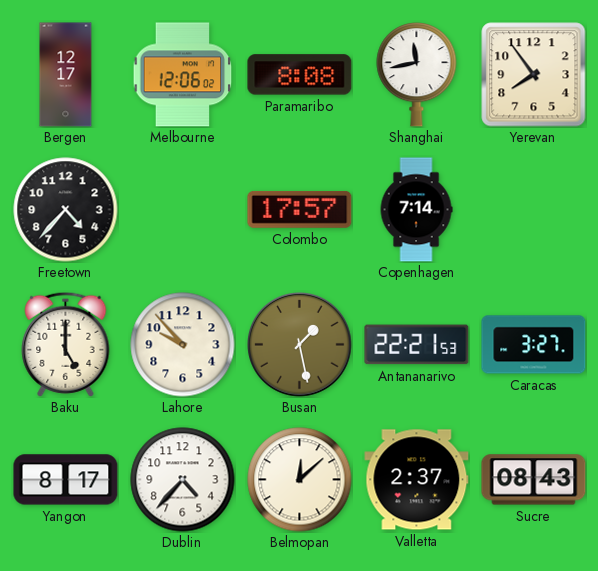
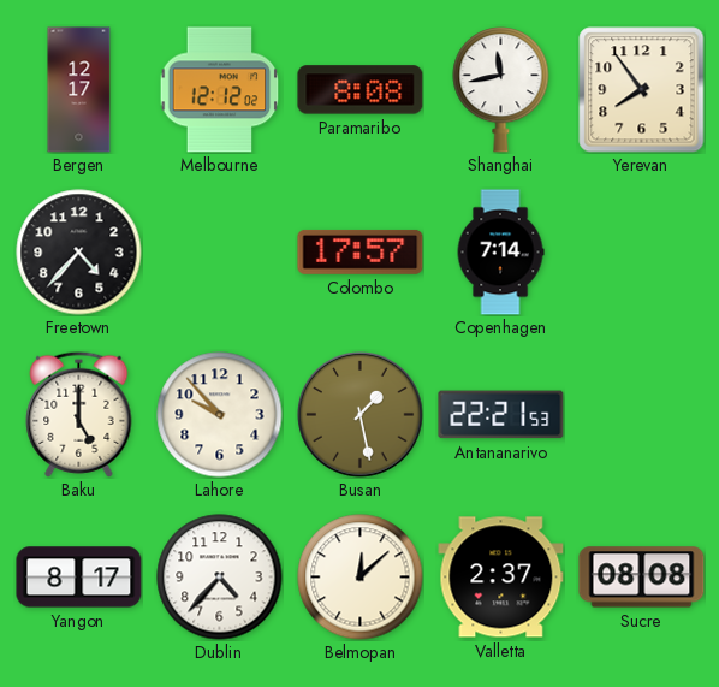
Melbourne: 12:06 -> 12:12
Caracas: 3:27 -> none
Sucre: 08:43 -> 08:08
